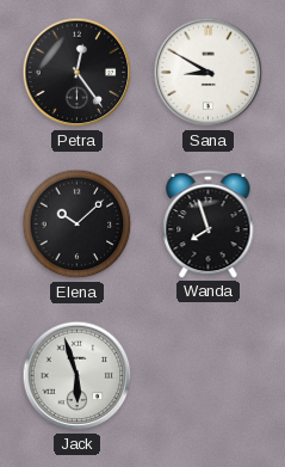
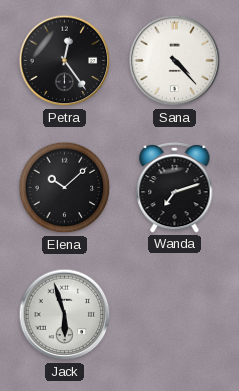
Sana: 8:50 -> 4:23
Wanda: 7:57 -> 7:12
